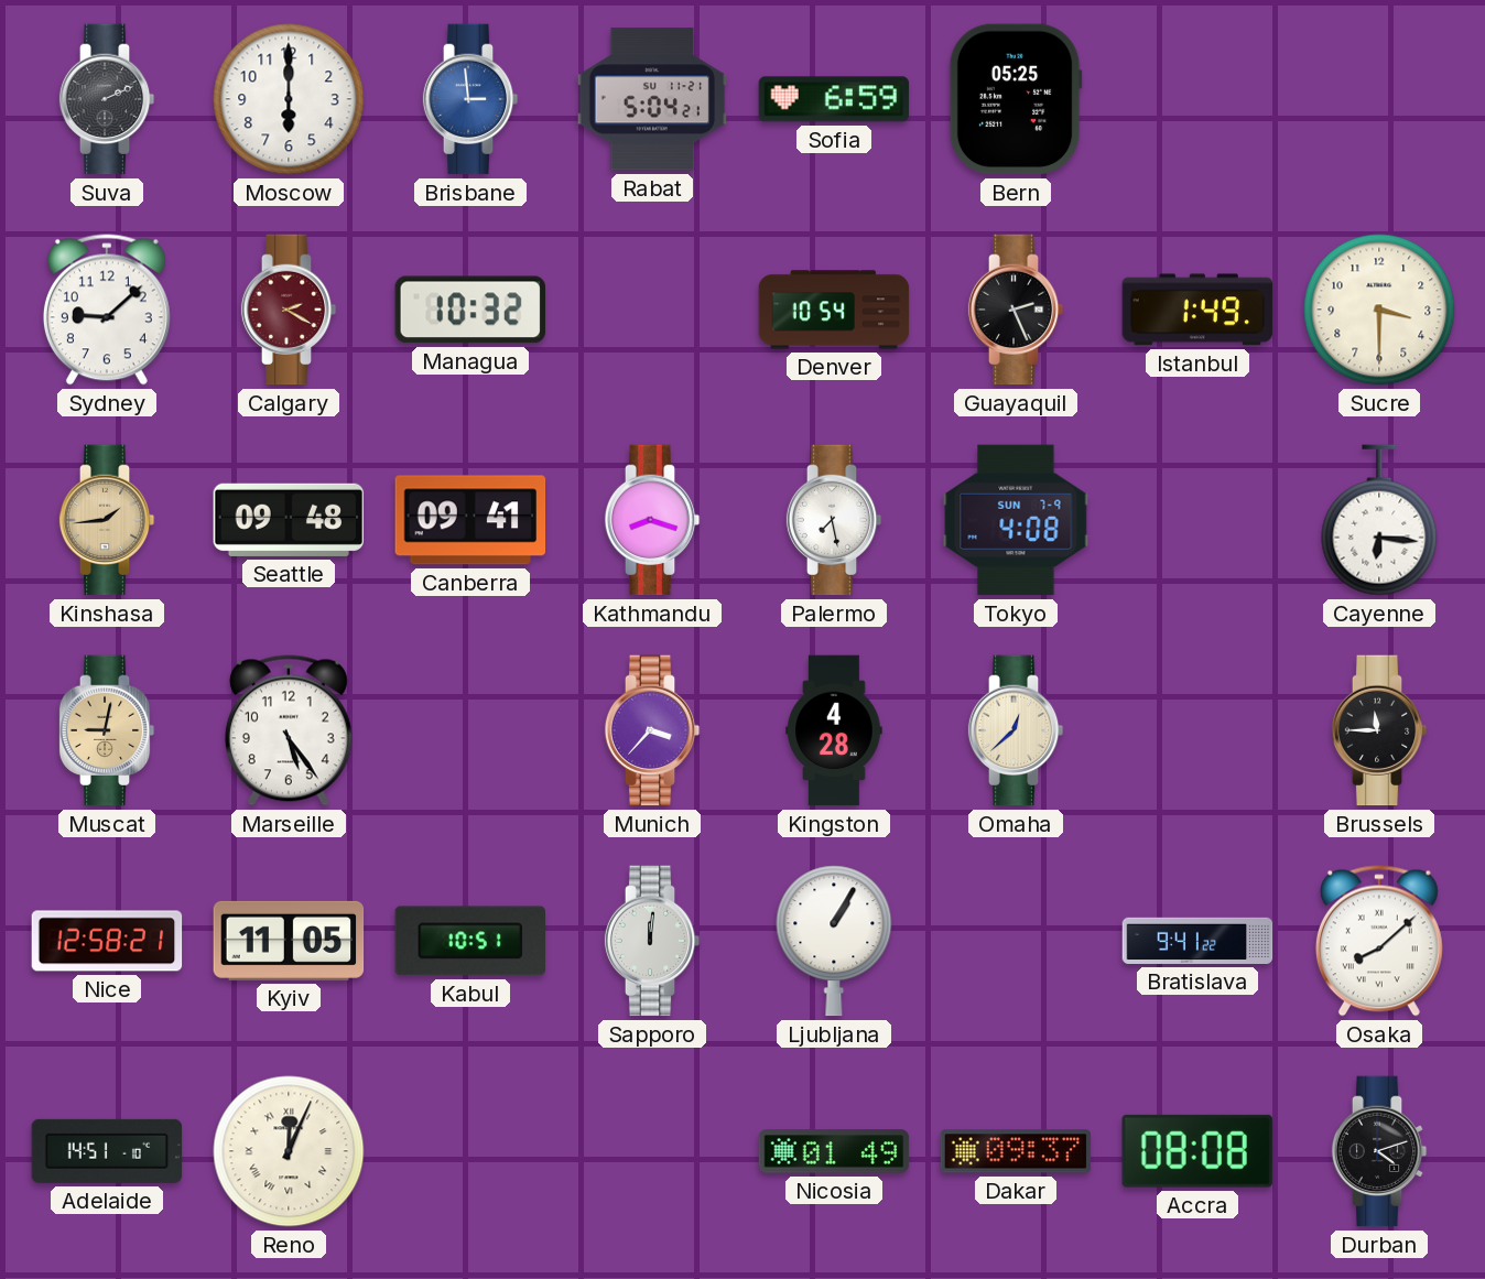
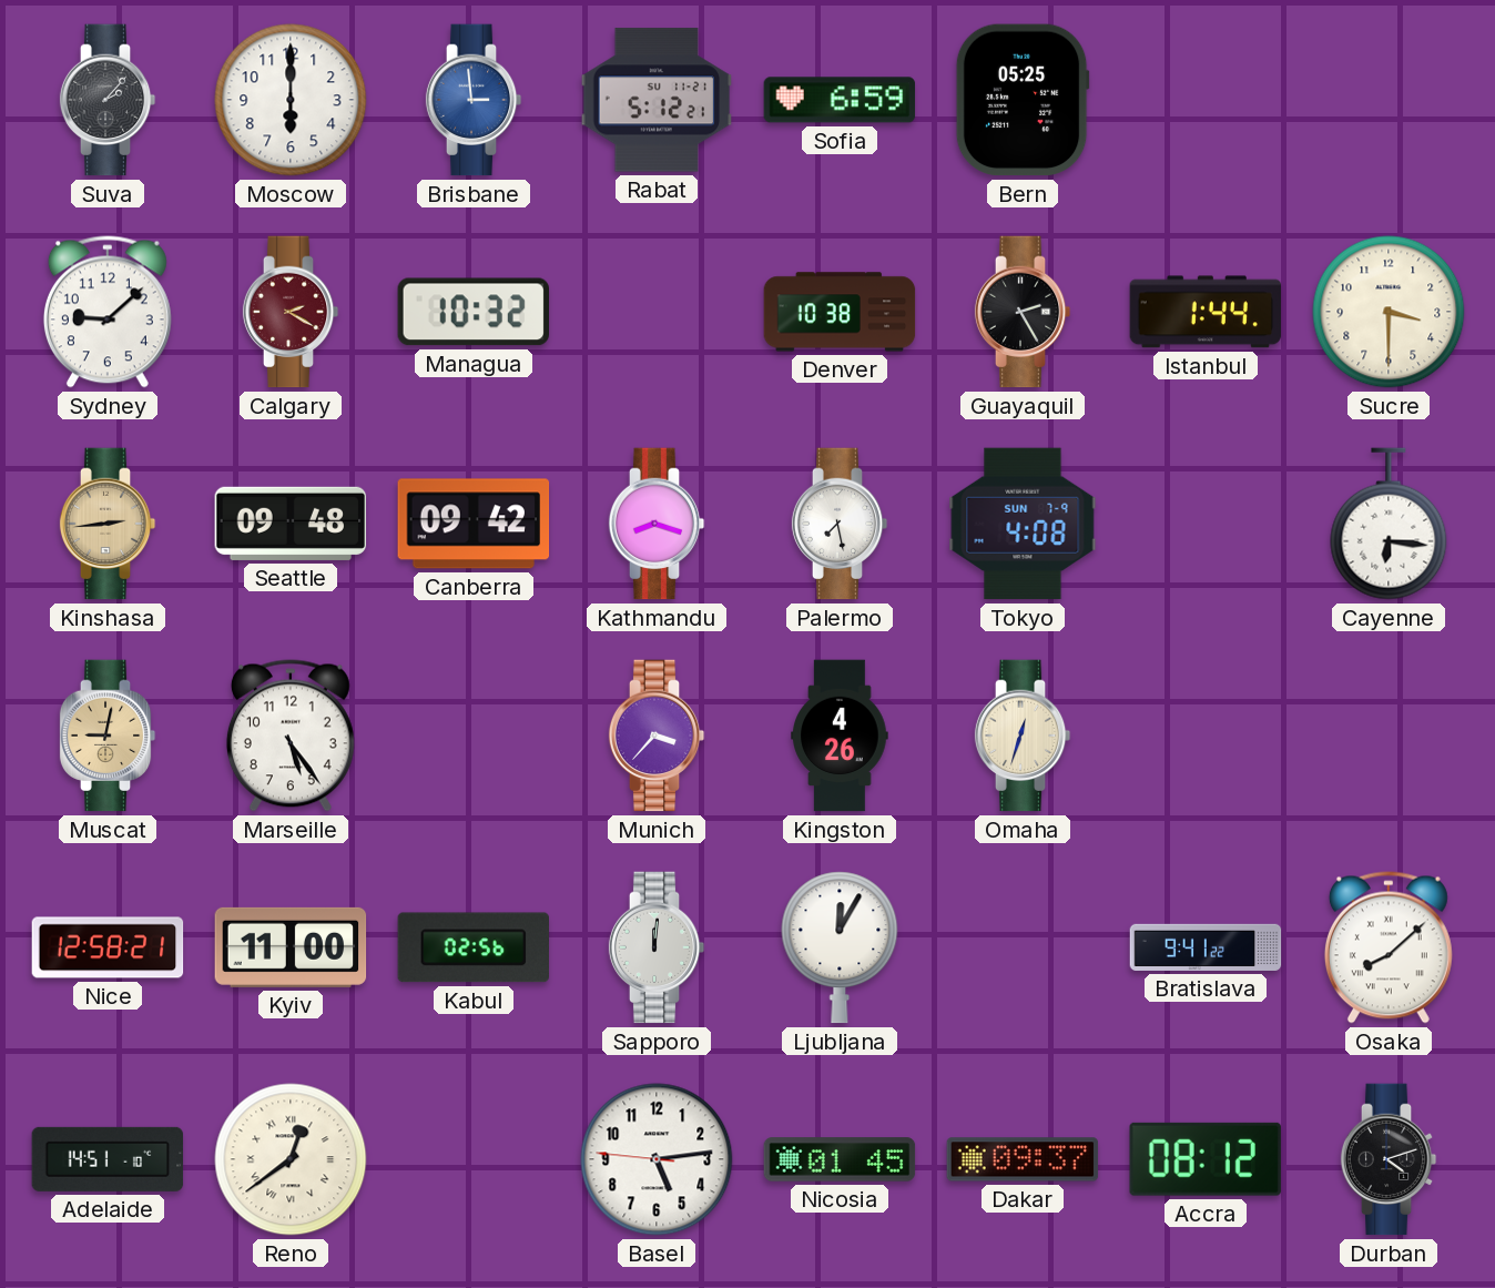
Suva: 2:11 -> 2:07
Rabat: 5:04 -> 5:12
Denver: 10:54 -> 10:38
Guayaquil: 2:26 -> 2:25
Istanbul: 1:49 -> 1:44
Kinshasa: 1:44 -> 2:44
Canberra: 09:41 -> 09:42
Kingston: 4:28 -> 4:26
Omaha: 12:38 -> 12:33
Brussels: 11:45 -> none
Kyiv: 11:05 -> 11:00
Kabul: 10:51 -> 02:56
Ljubljana: 1:05 -> 12:05
Reno: 12:04 -> 12:39
Basel: none -> 5:13
Nicosia: 01:49 -> 01:45
Accra: 08:08 -> 08:12
